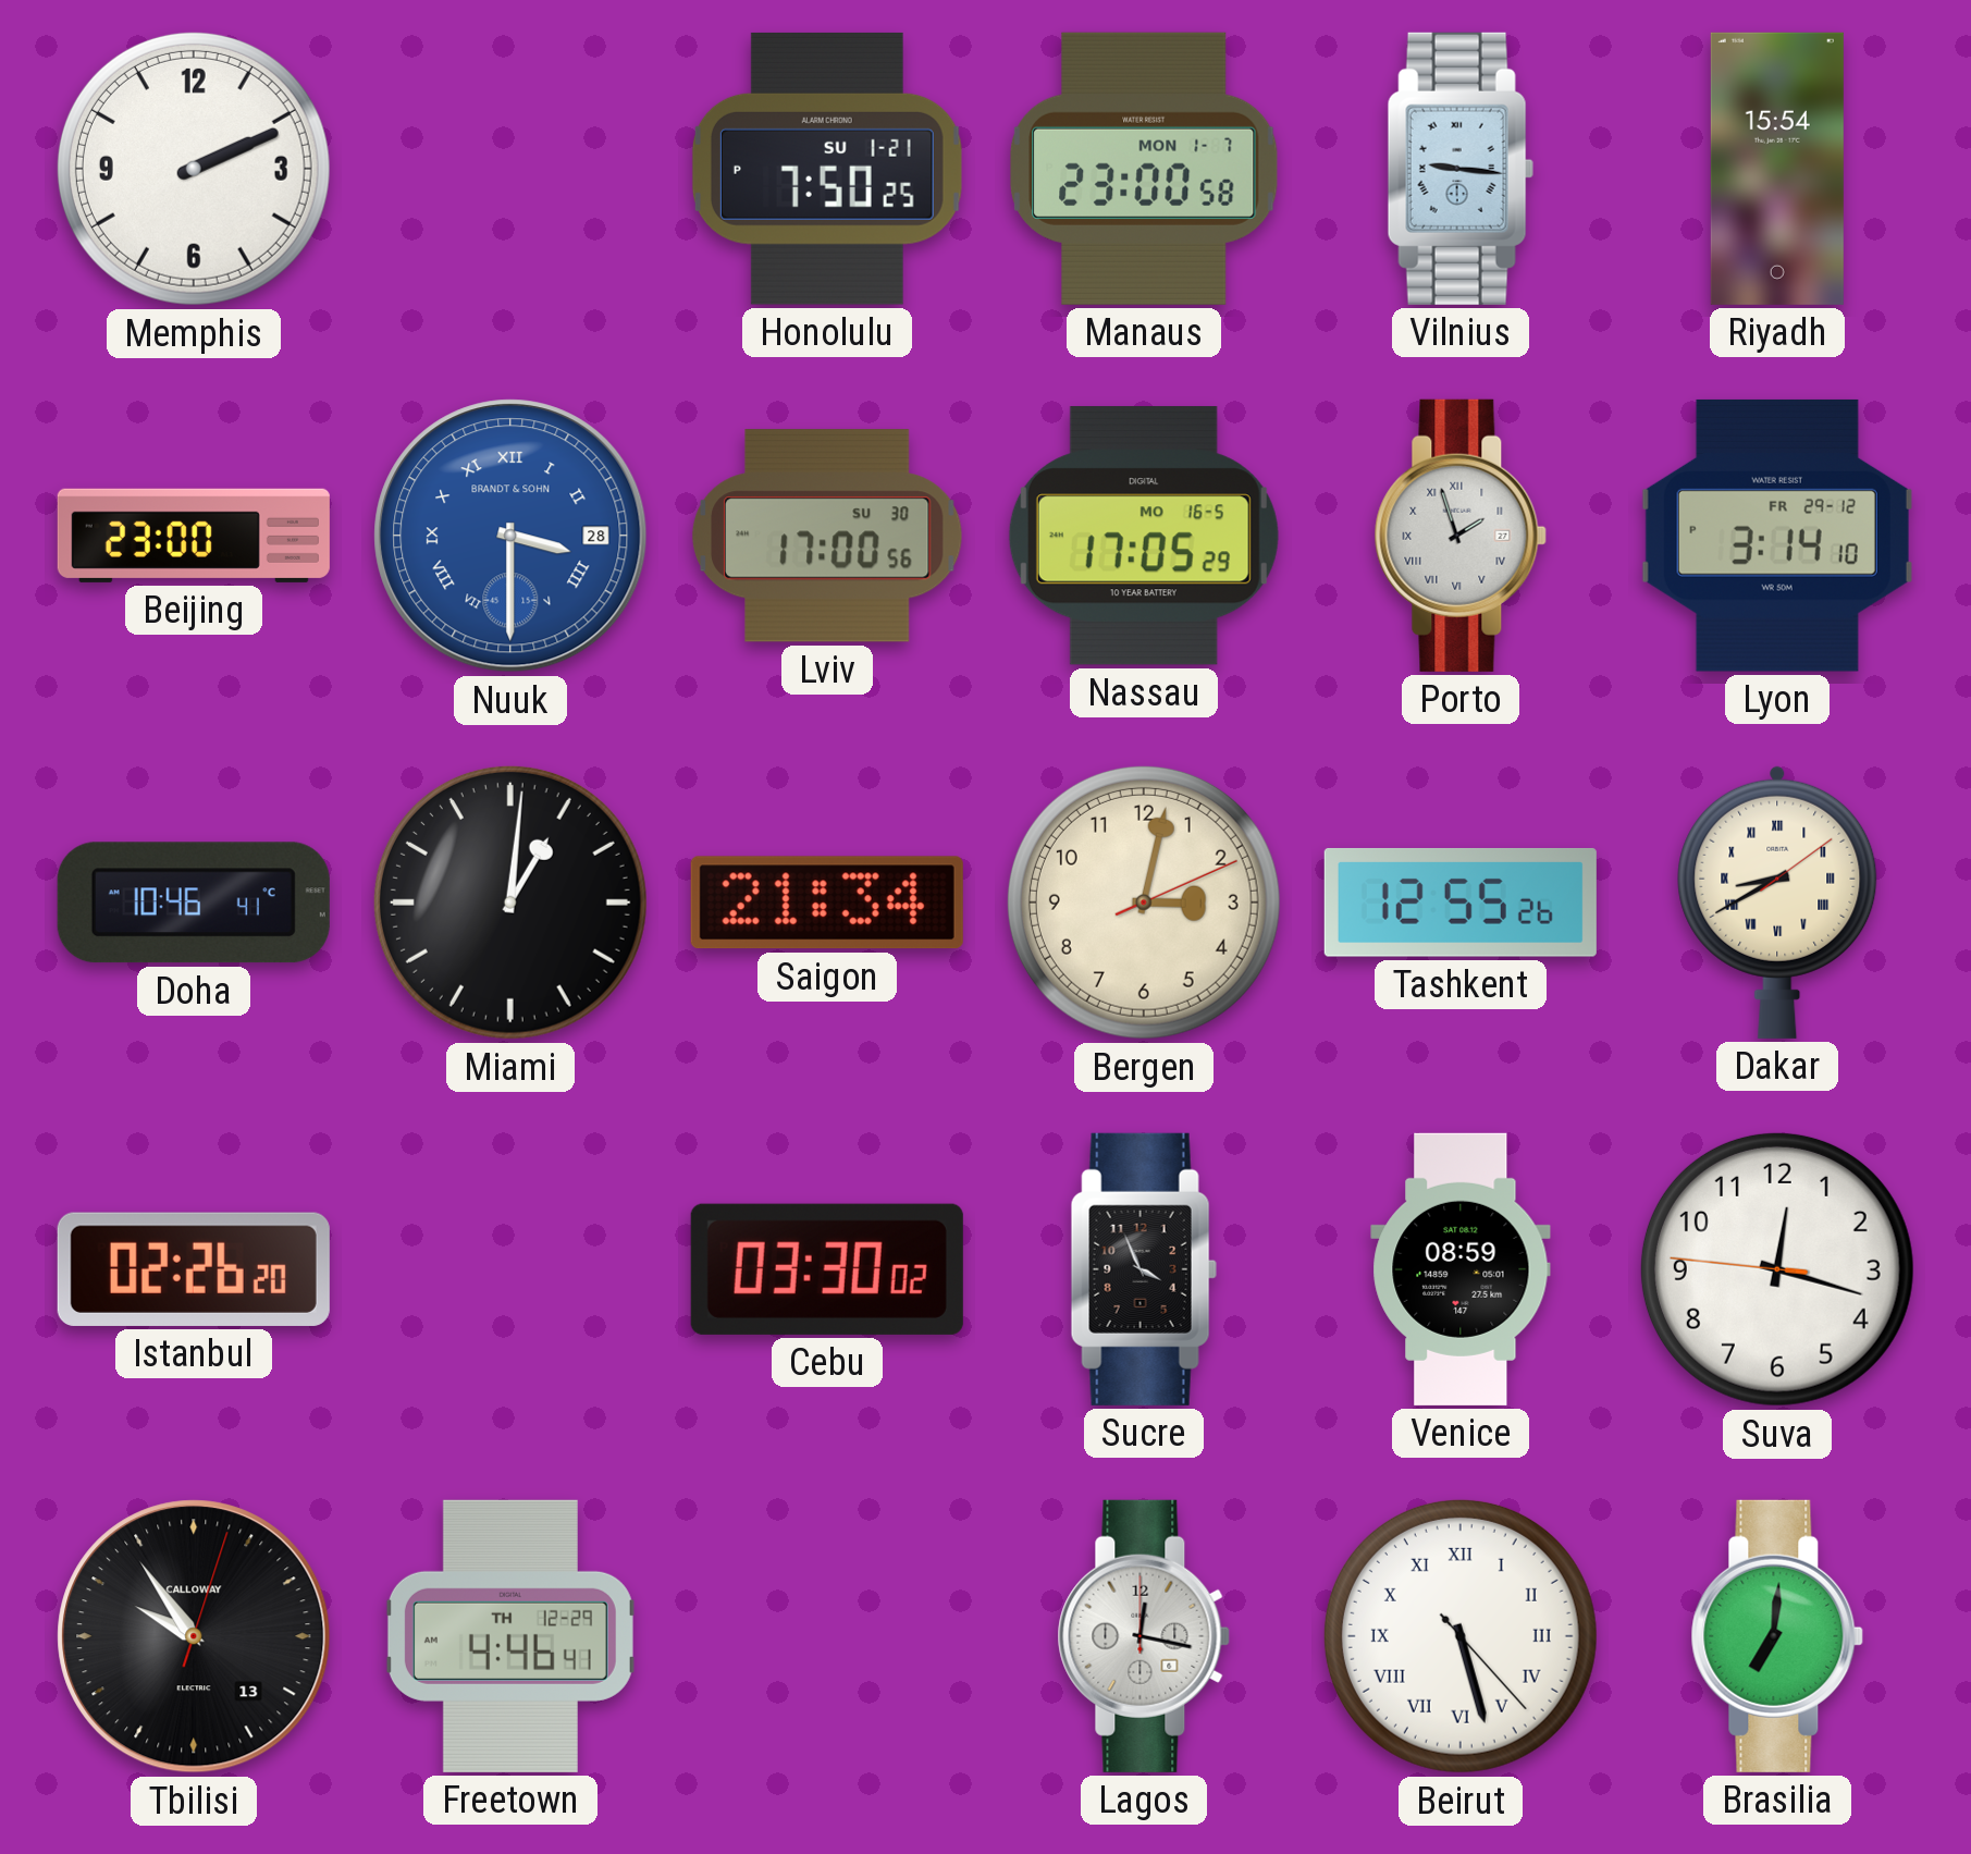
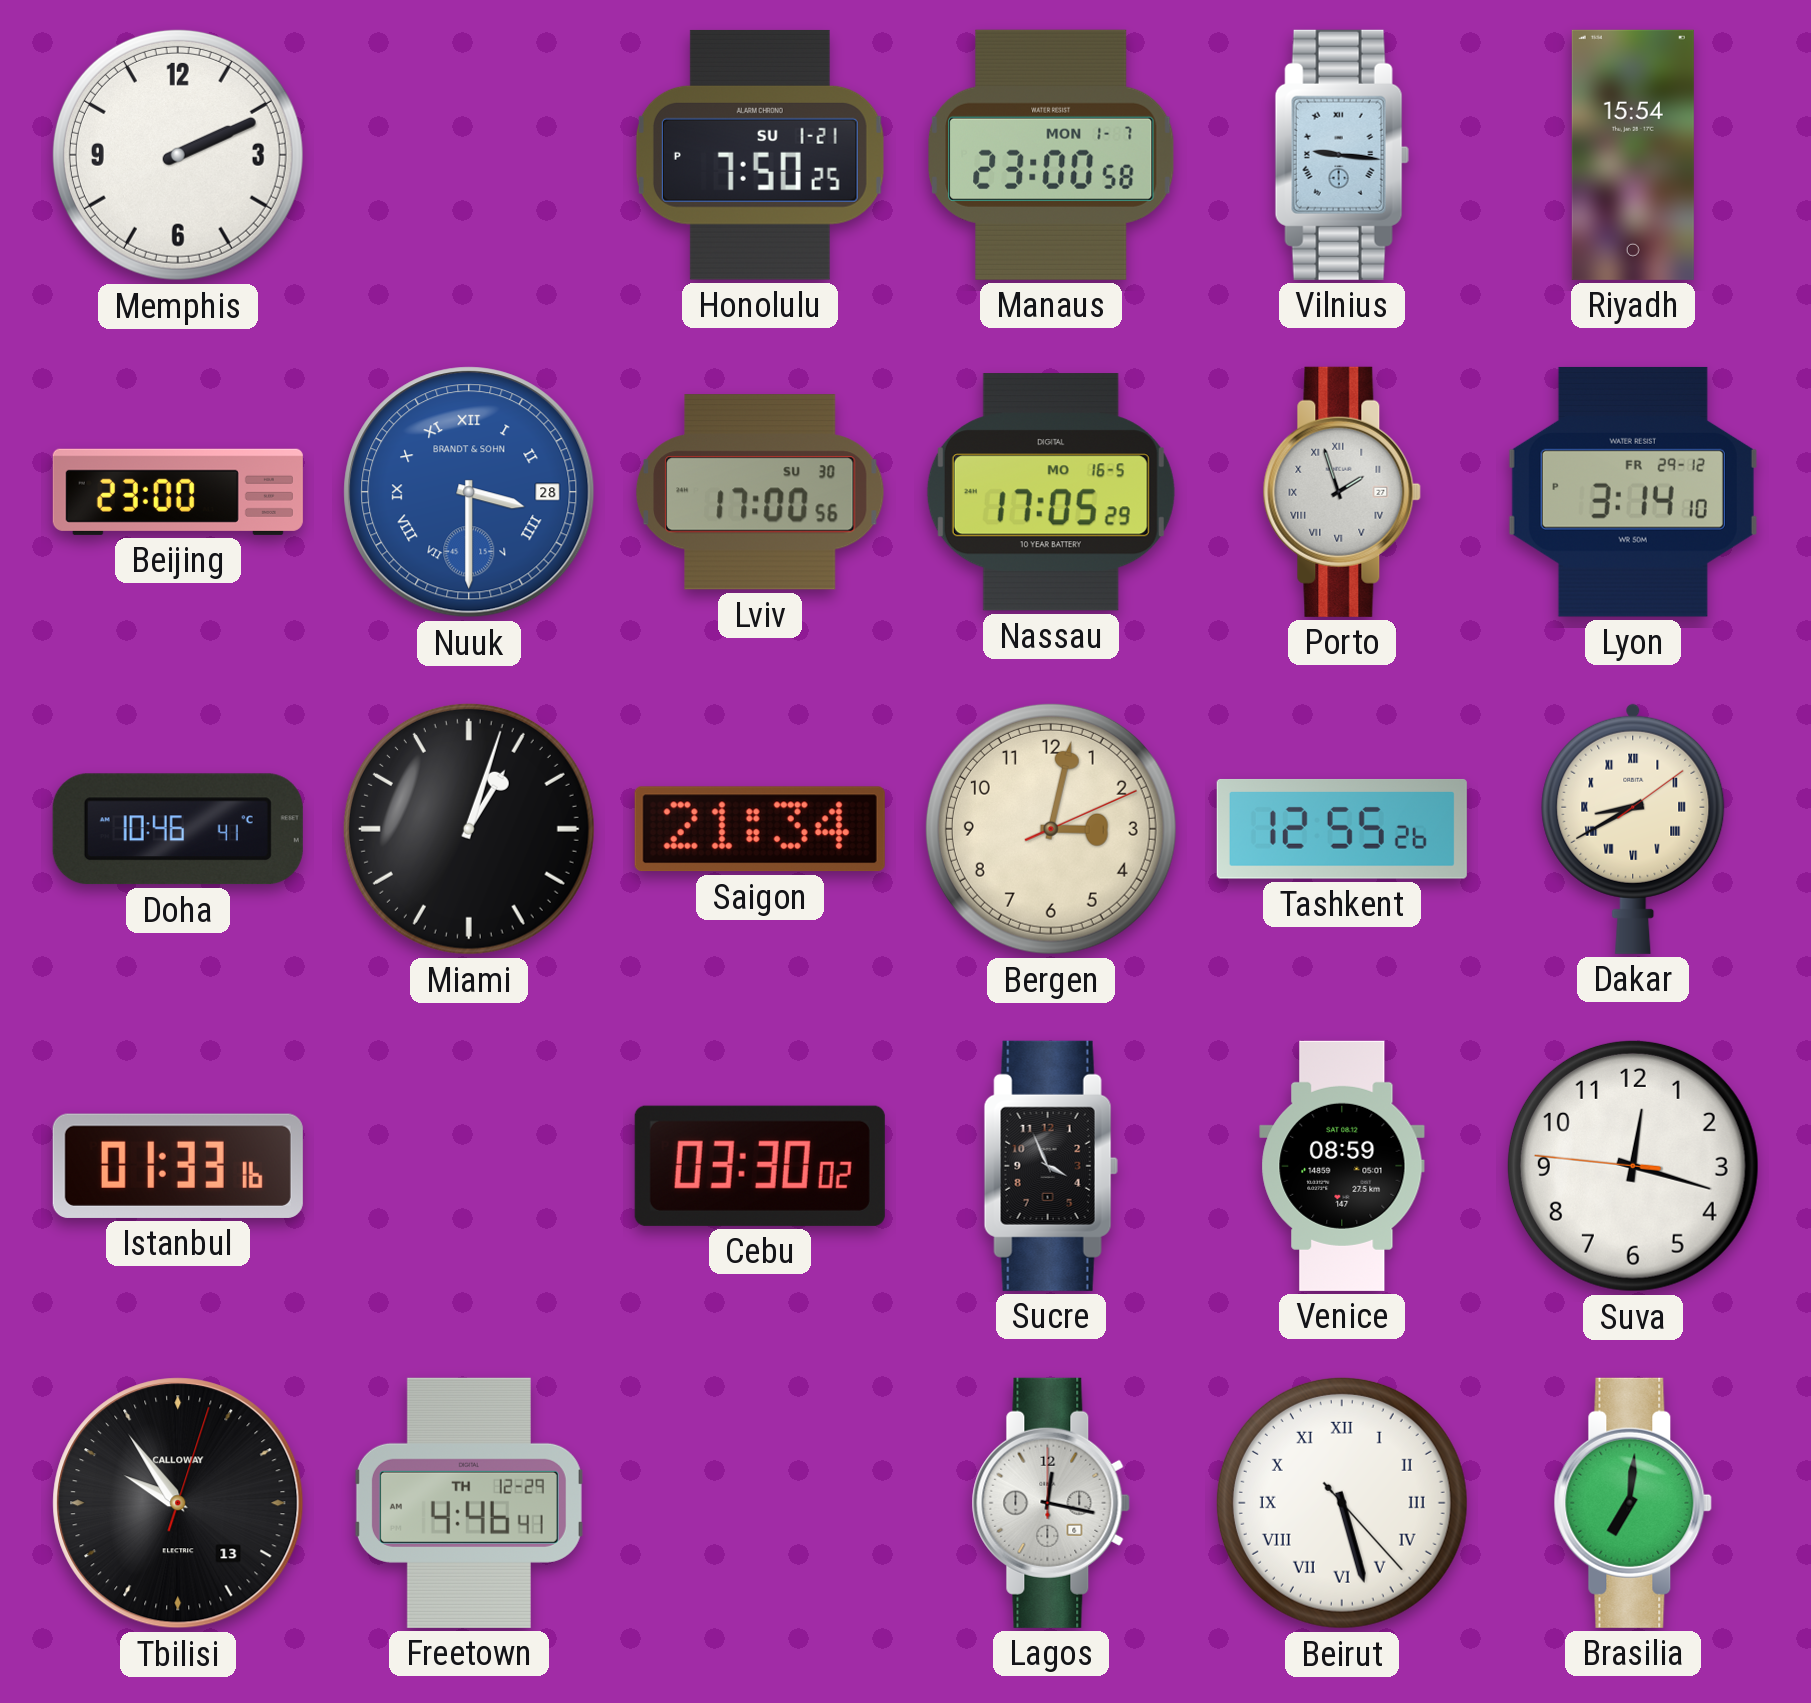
Miami: 1:01 -> 1:03
Istanbul: 02:26 -> 01:33
